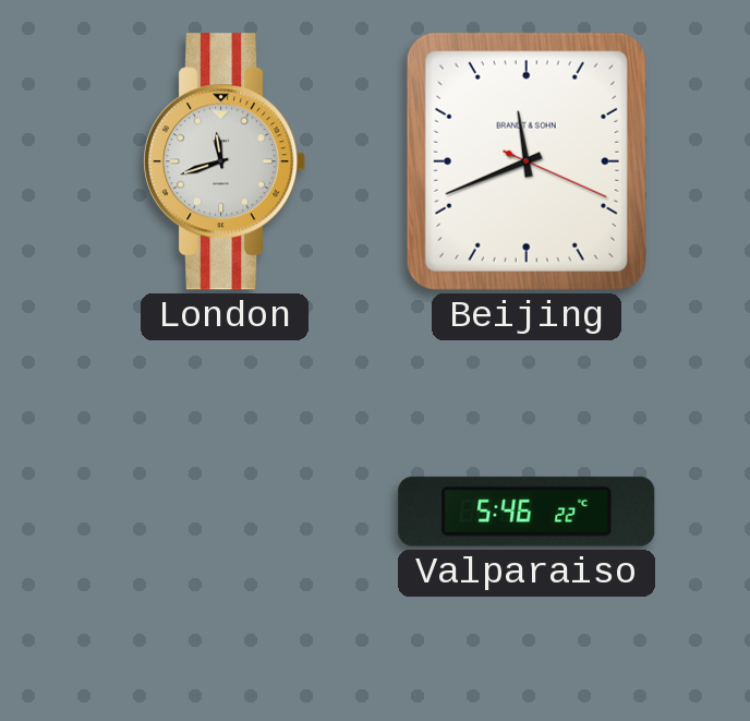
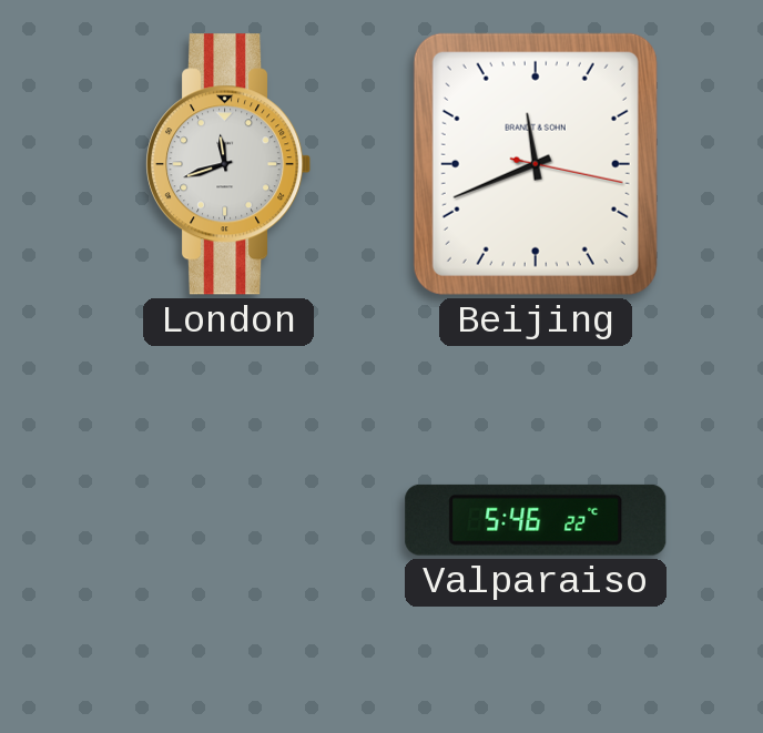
Beijing: 11:41:19 -> 11:41:17
